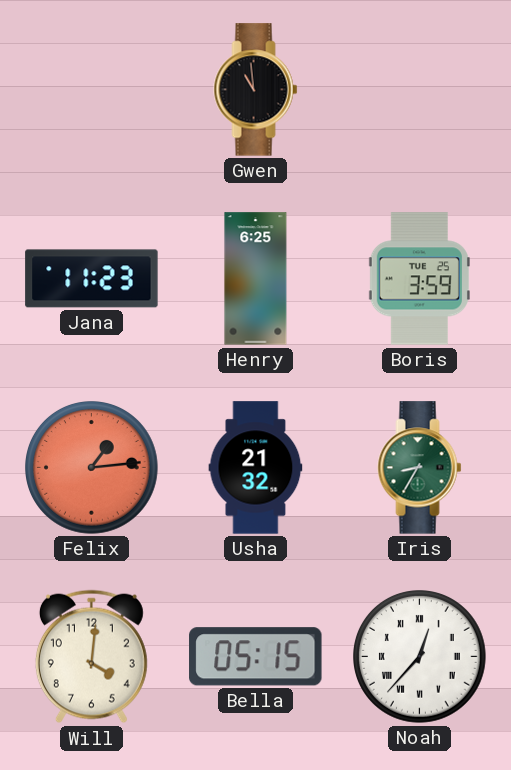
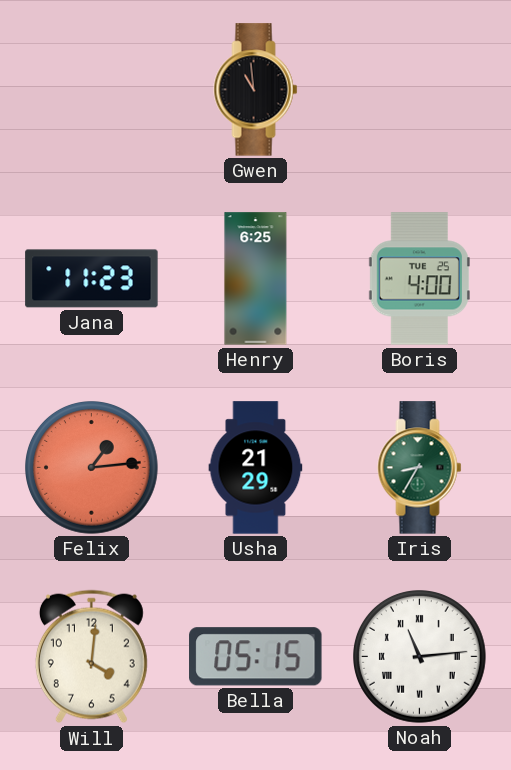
Boris: 3:59 -> 4:00
Usha: 21:32 -> 21:29
Noah: 12:37 -> 11:14
